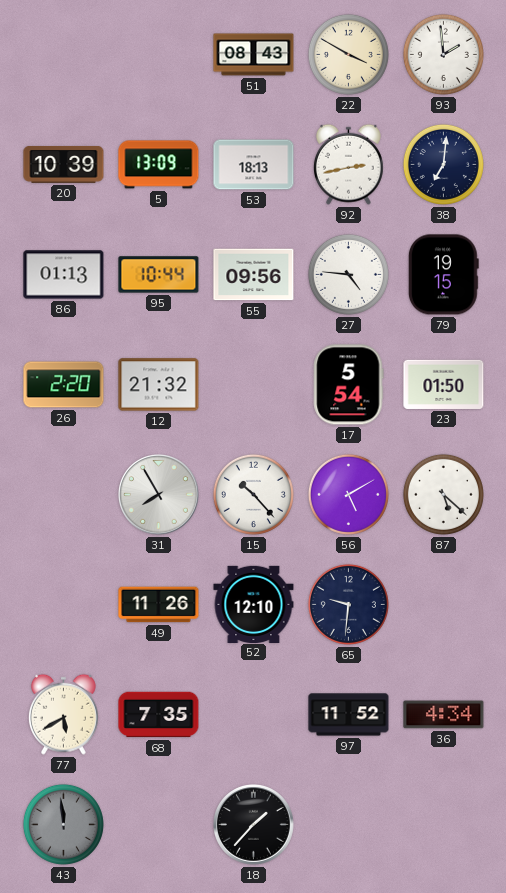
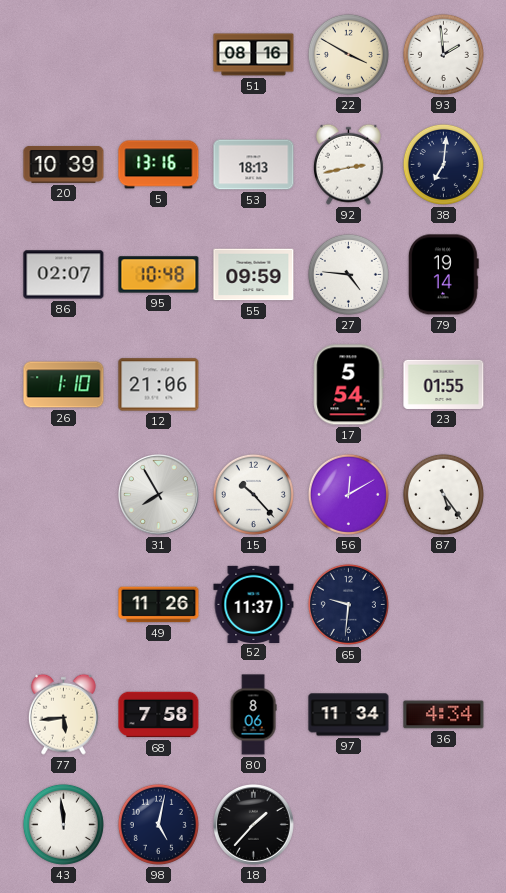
51: 08:43 -> 08:16
5: 13:09 -> 13:16
86: 01:13 -> 02:07
95: 10:44 -> 10:48
55: 09:56 -> 09:59
79: 19:15 -> 19:14
26: 2:20 -> 1:10
12: 21:32 -> 21:06
23: 01:50 -> 01:55
56: 5:10 -> 12:10
87: 5:22 -> 5:24
52: 12:10 -> 11:37
77: 5:40 -> 5:44
68: 7:35 -> 7:58
80: none -> 8:06
97: 11:52 -> 11:34
43 dial: grey -> white
98: none -> 5:02
